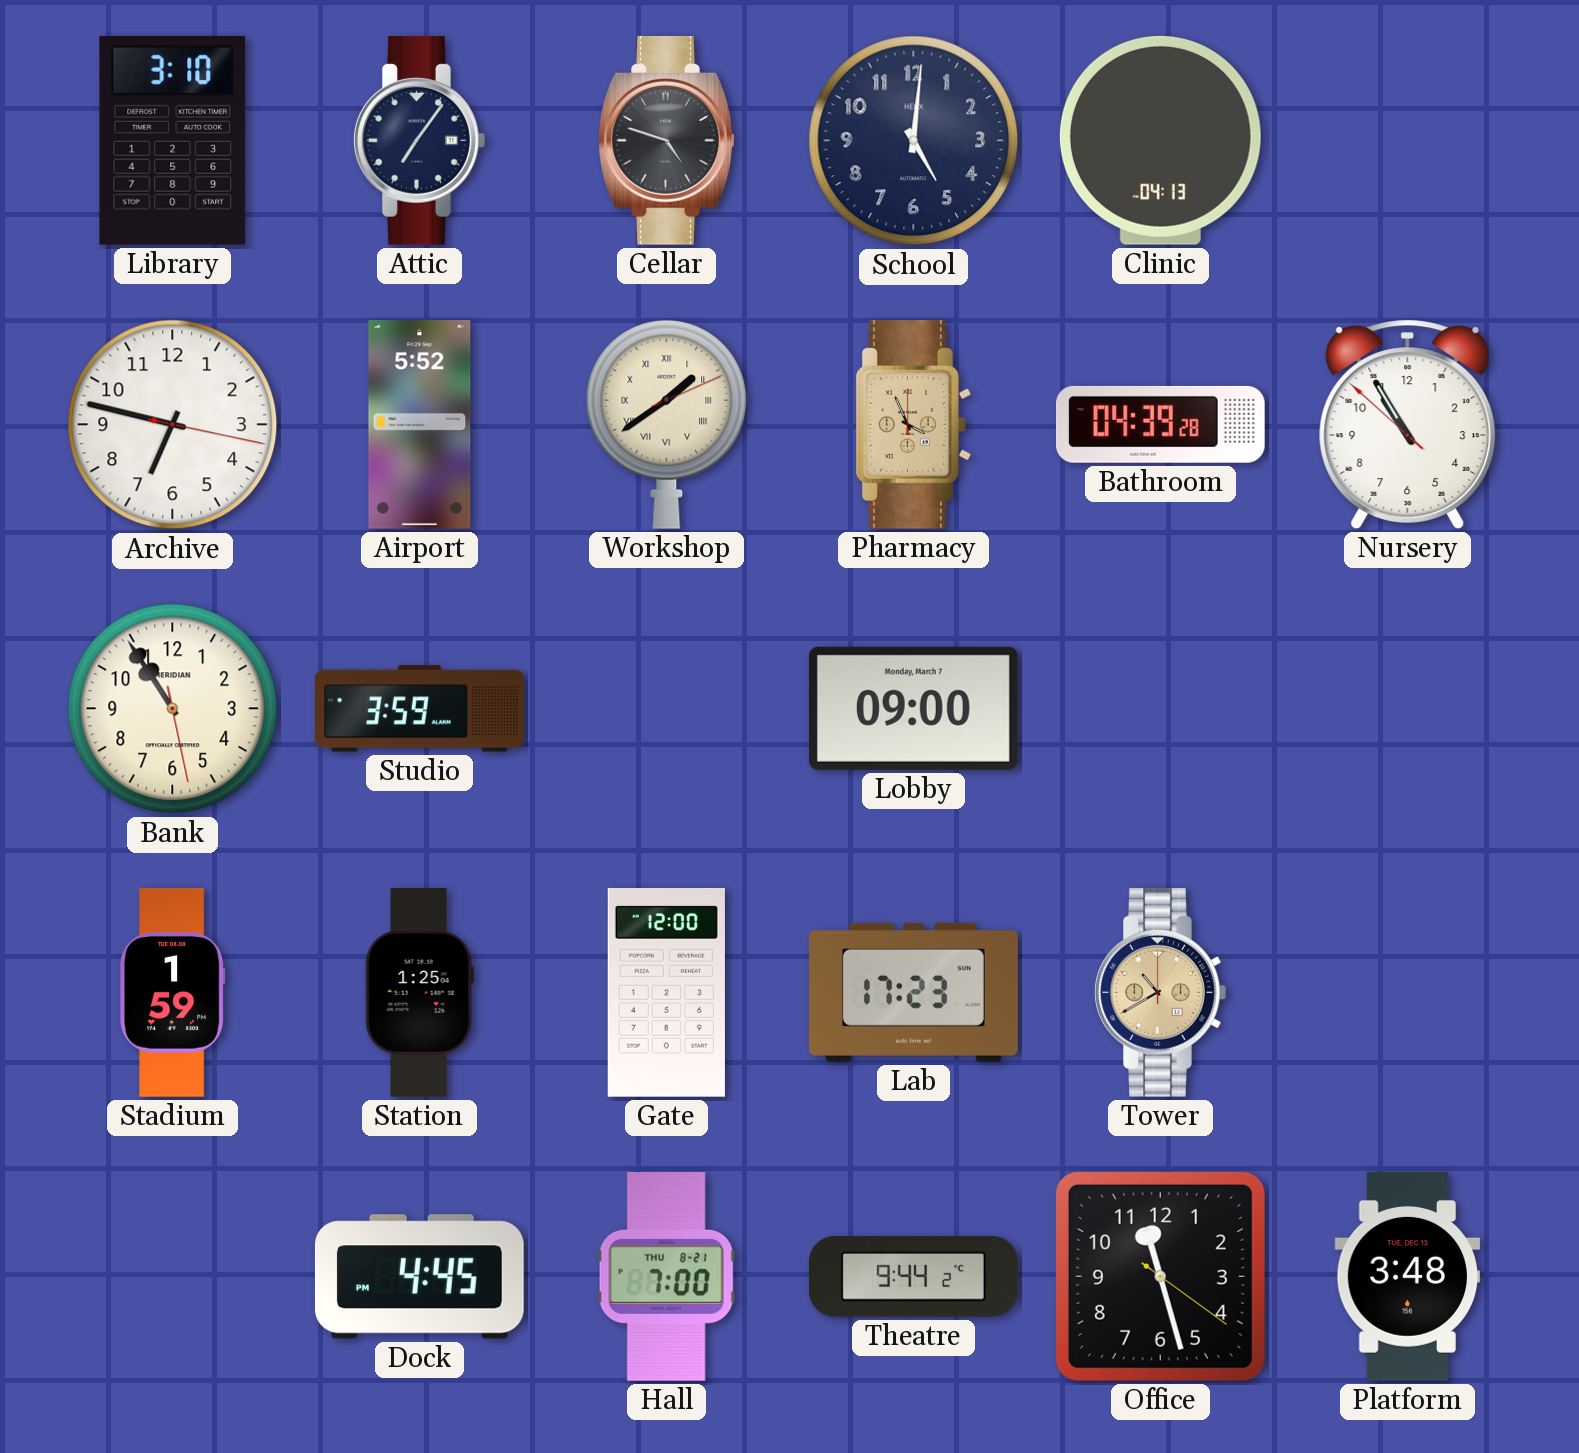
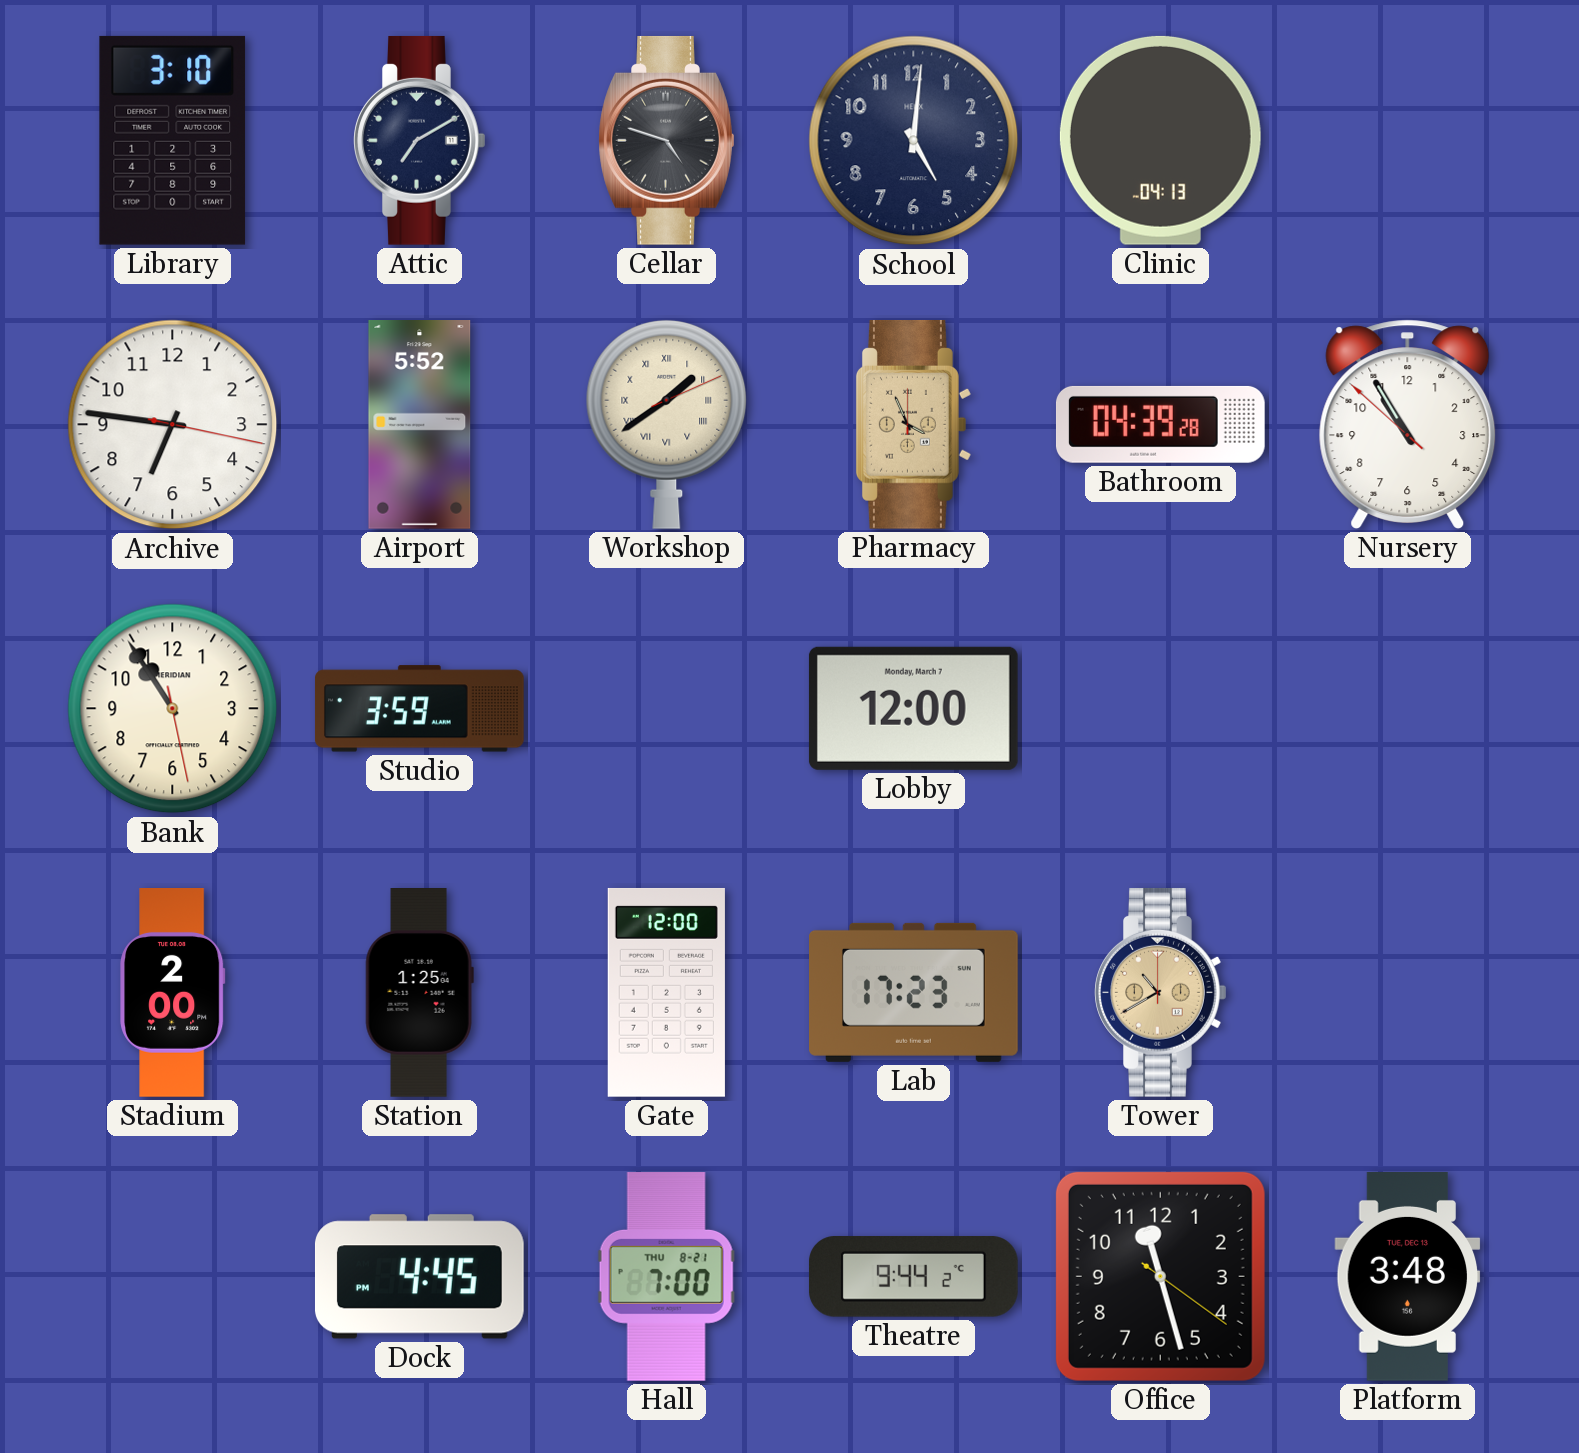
Attic: 7:06 -> 7:10
Archive: 6:47 -> 6:46
Lobby: 09:00 -> 12:00
Stadium: 1:59 -> 2:00
